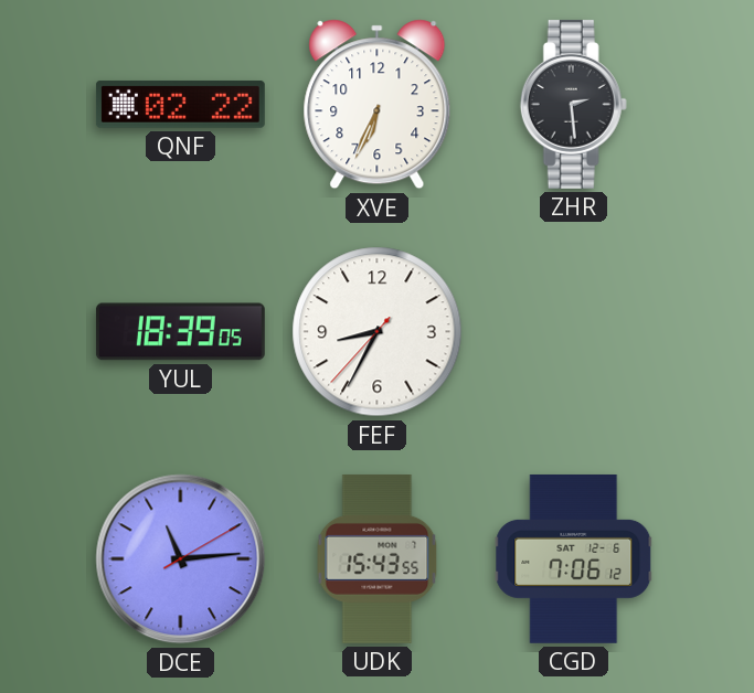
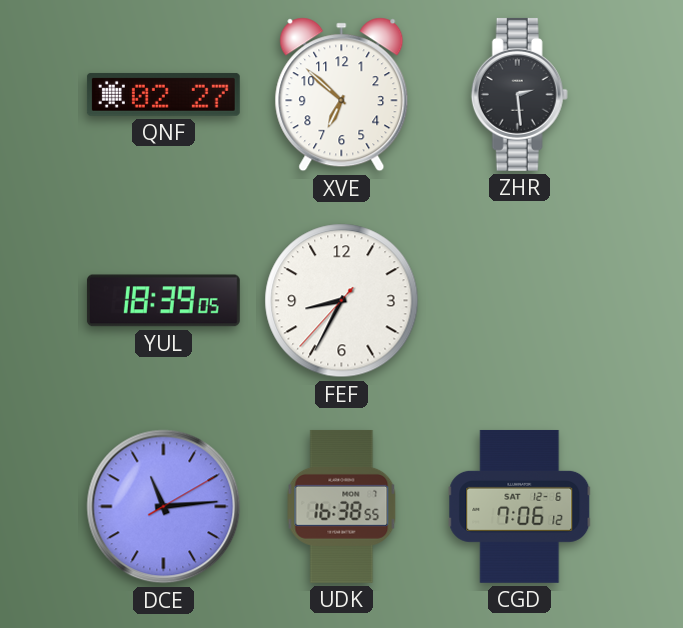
QNF: 02:22 -> 02:27
XVE: 6:34 -> 6:52
UDK: 15:43 -> 16:38
